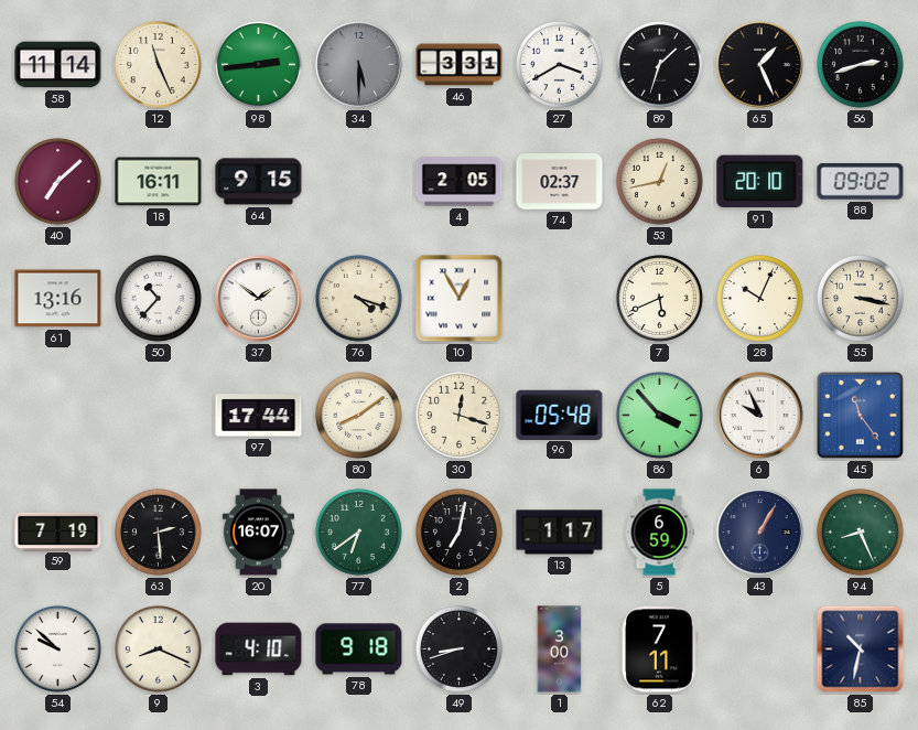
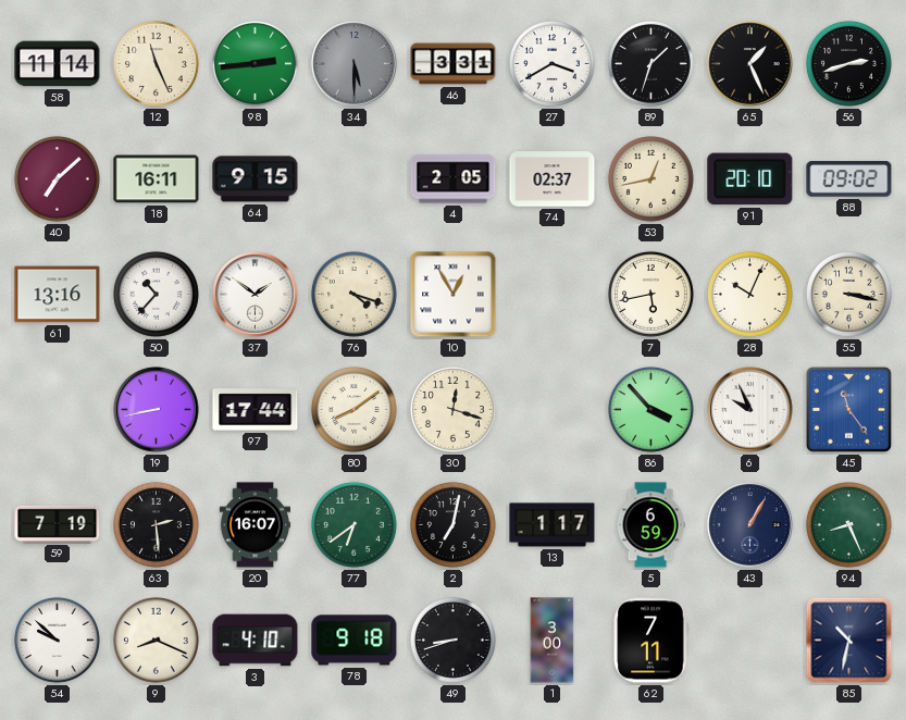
7: 5:41 -> 5:43
19: none -> 8:43
96: 05:48 -> none
